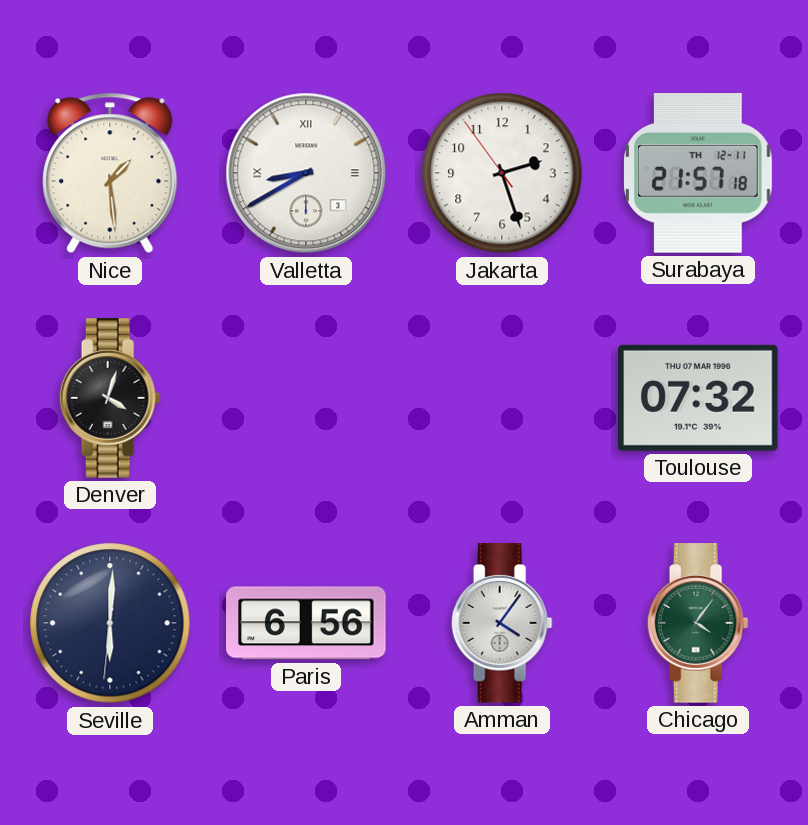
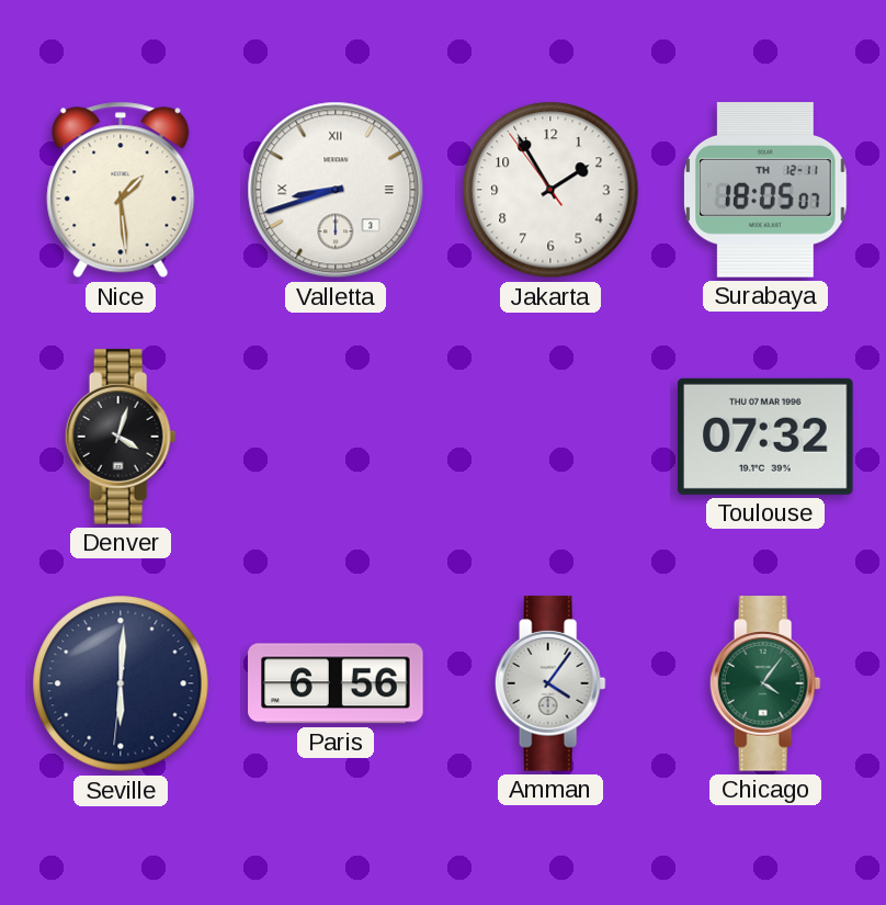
Valletta: 8:40 -> 8:42
Jakarta: 2:26 -> 1:54
Surabaya: 21:57 -> 18:05
